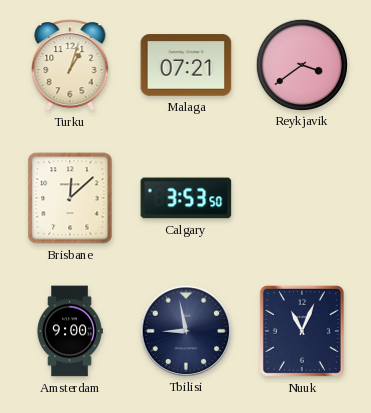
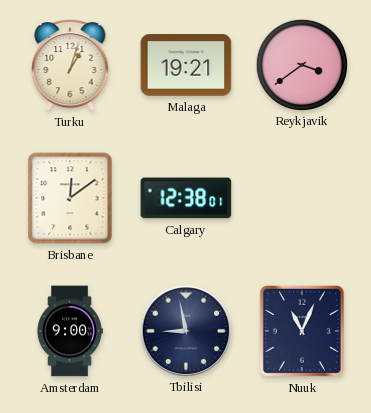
Malaga: 07:21 -> 19:21
Brisbane: 12:08 -> 12:09
Calgary: 3:53 -> 12:38
